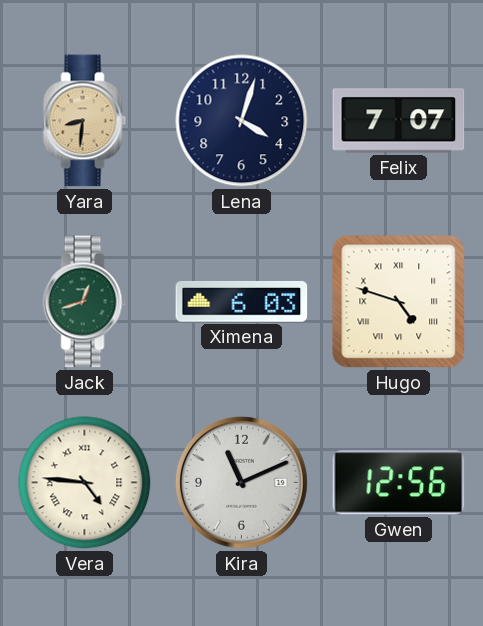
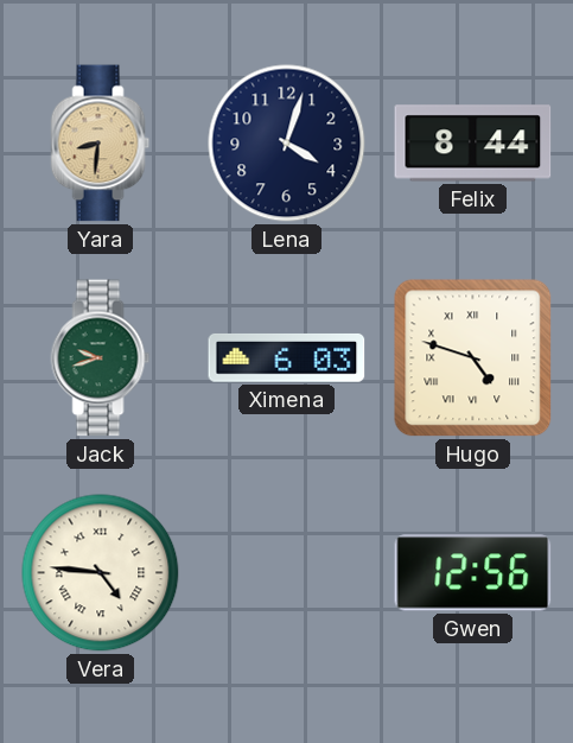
Felix: 7:07 -> 8:44
Jack: 12:42 -> 9:42
Kira: 11:11 -> none
